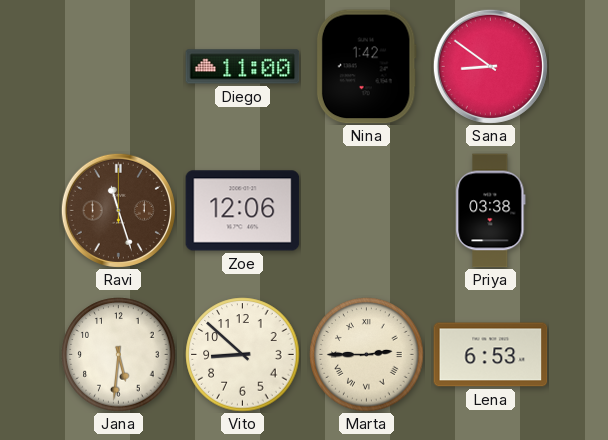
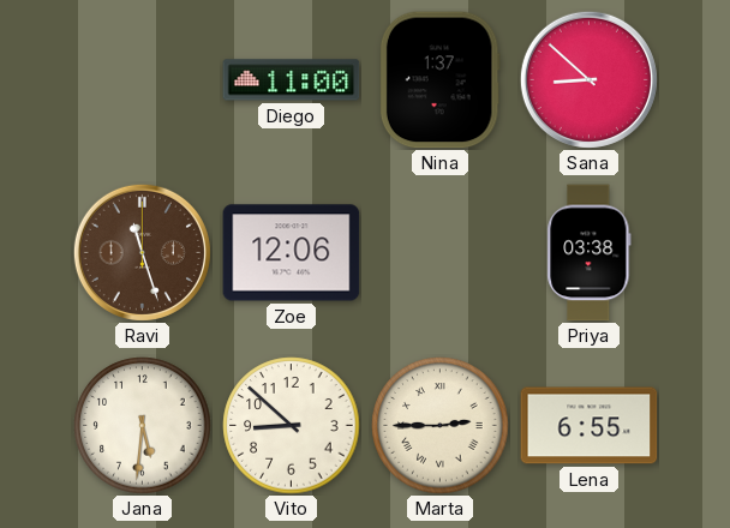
Nina: 1:42 -> 1:37
Sana: 8:51 -> 8:52
Lena: 6:53 -> 6:55
